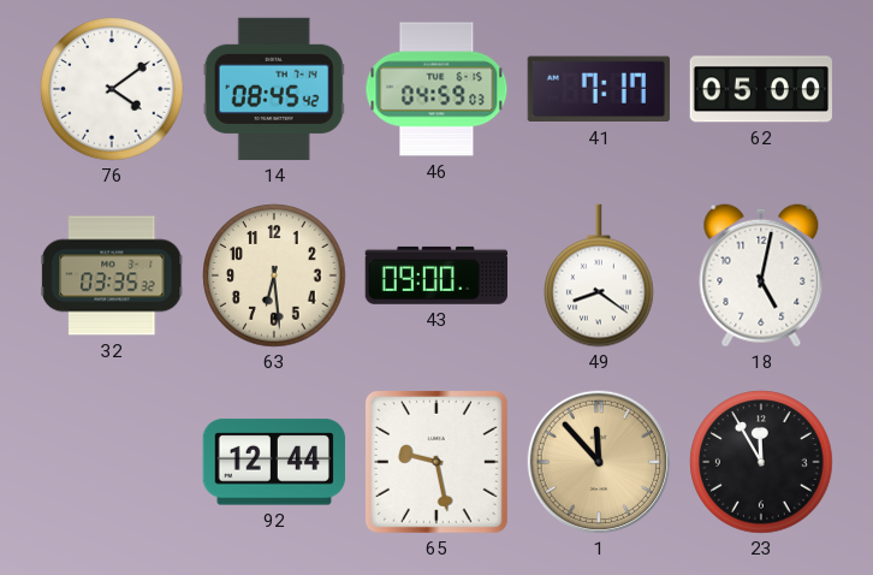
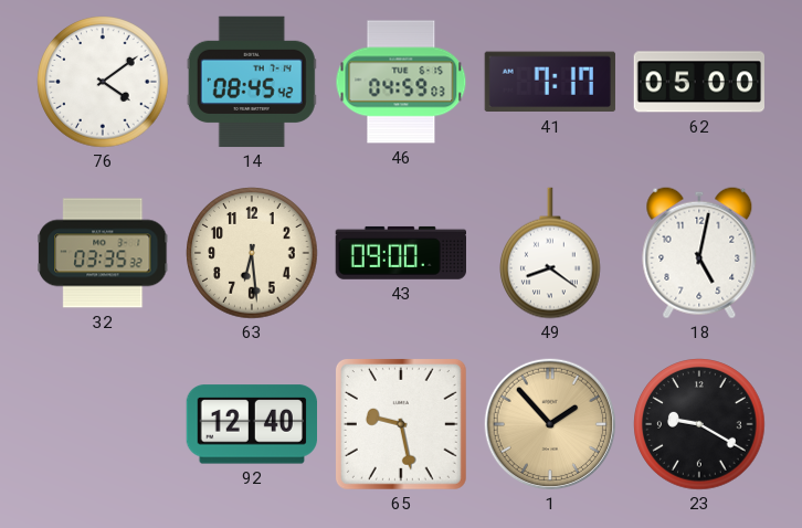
92: 12:44 -> 12:40
1: 11:53 -> 1:53
23: 11:55 -> 9:20
